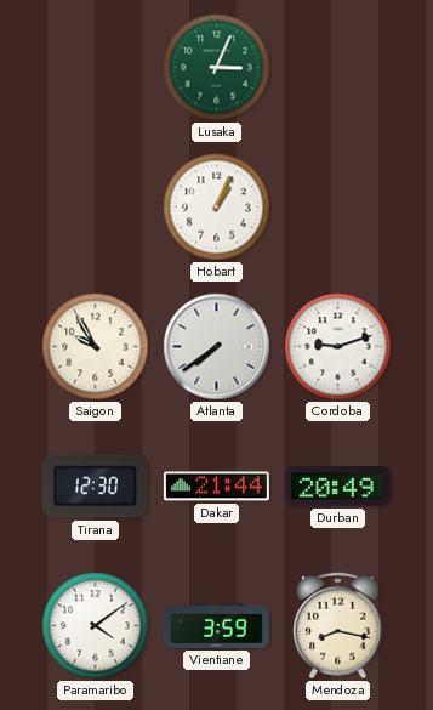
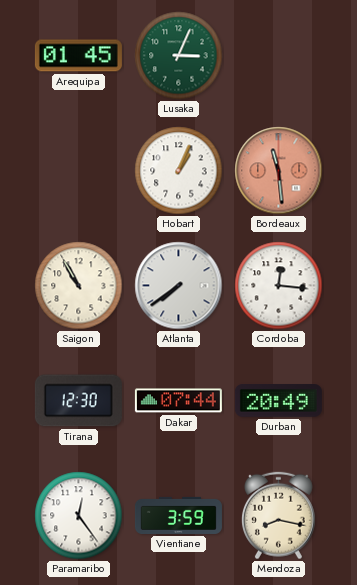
Arequipa: none -> 01:45
Bordeaux: none -> 11:29
Saigon: 9:55 -> 10:55
Cordoba: 9:12 -> 12:16
Dakar: 21:44 -> 07:44
Paramaribo: 4:09 -> 12:24
